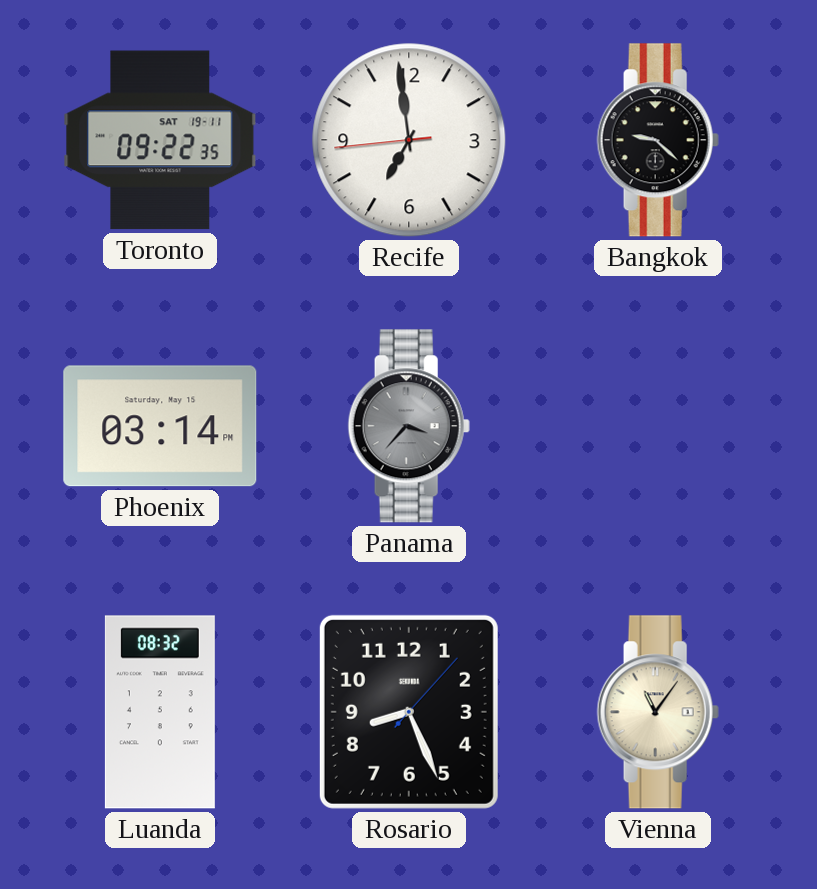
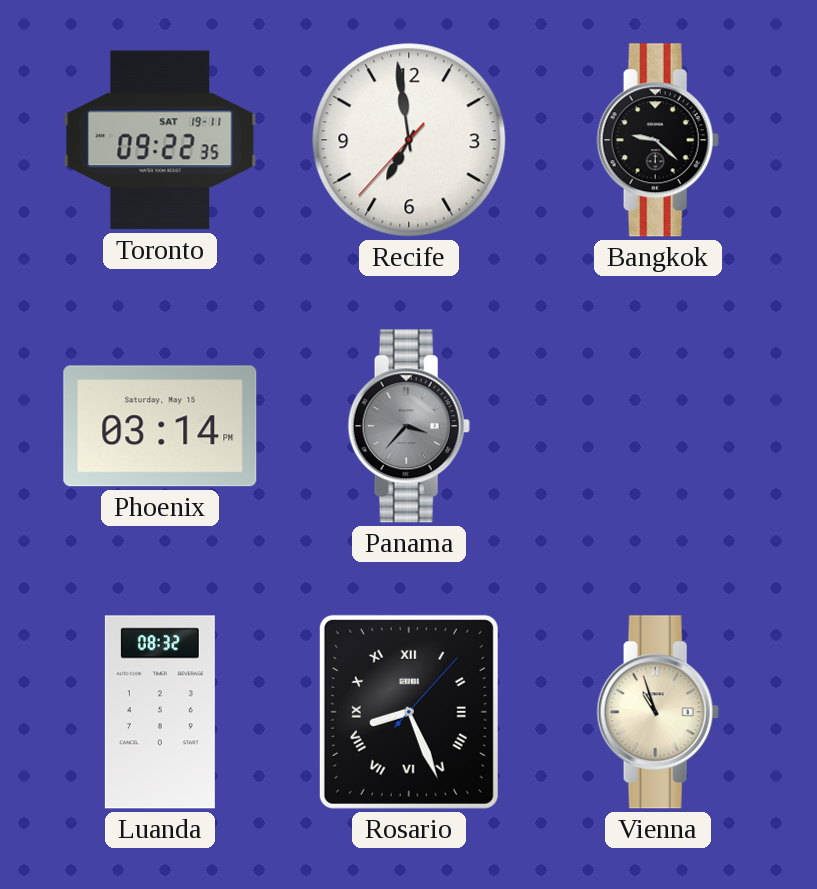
Recife: 6:58:44 -> 6:58:37
Rosario numerals: Arabic -> Roman
Vienna: 11:06 -> 10:57
